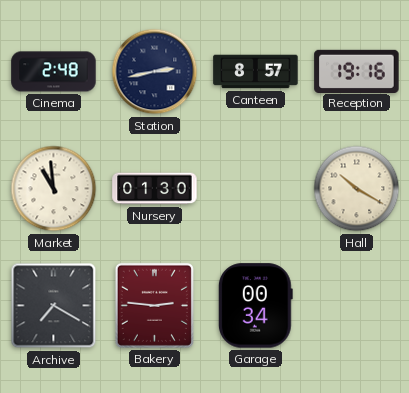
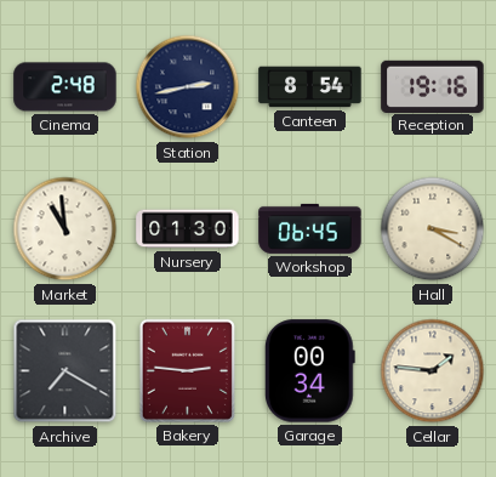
Canteen: 8:57 -> 8:54
Workshop: none -> 06:45
Hall: 10:20 -> 3:20
Cellar: none -> 1:46
